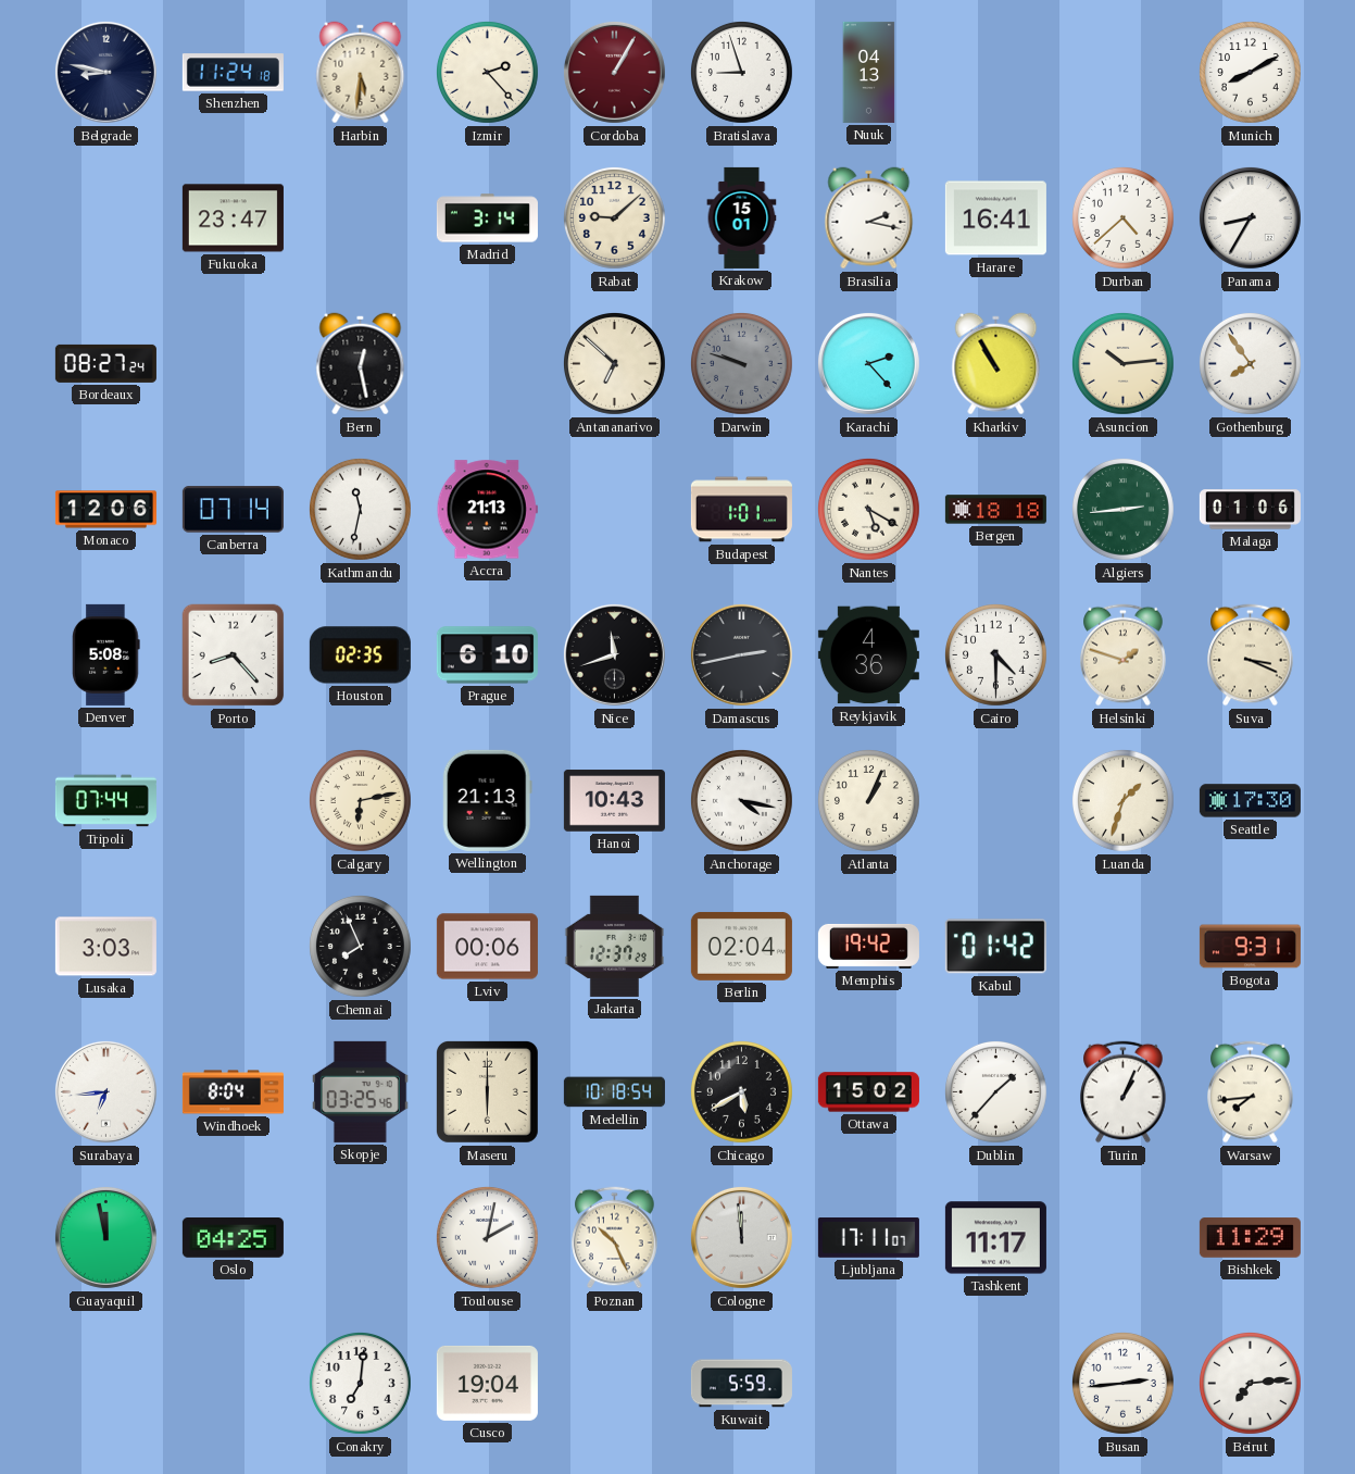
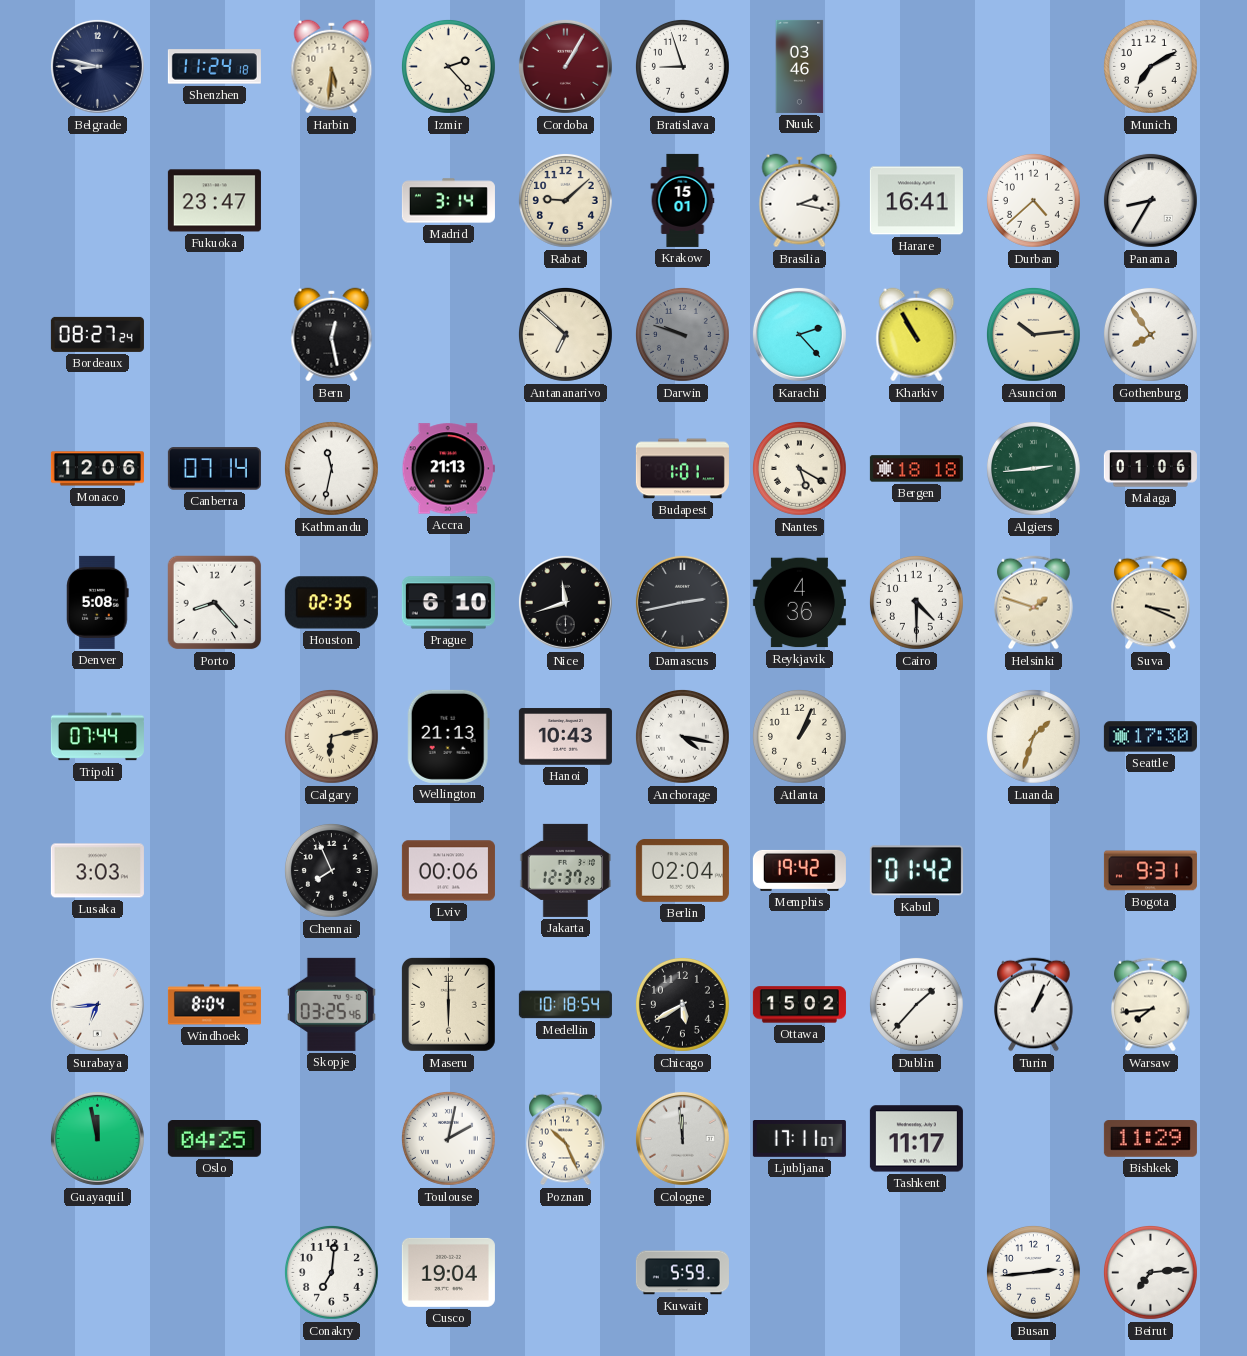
Nuuk: 04:13 -> 03:46
Munich: 8:10 -> 7:10
